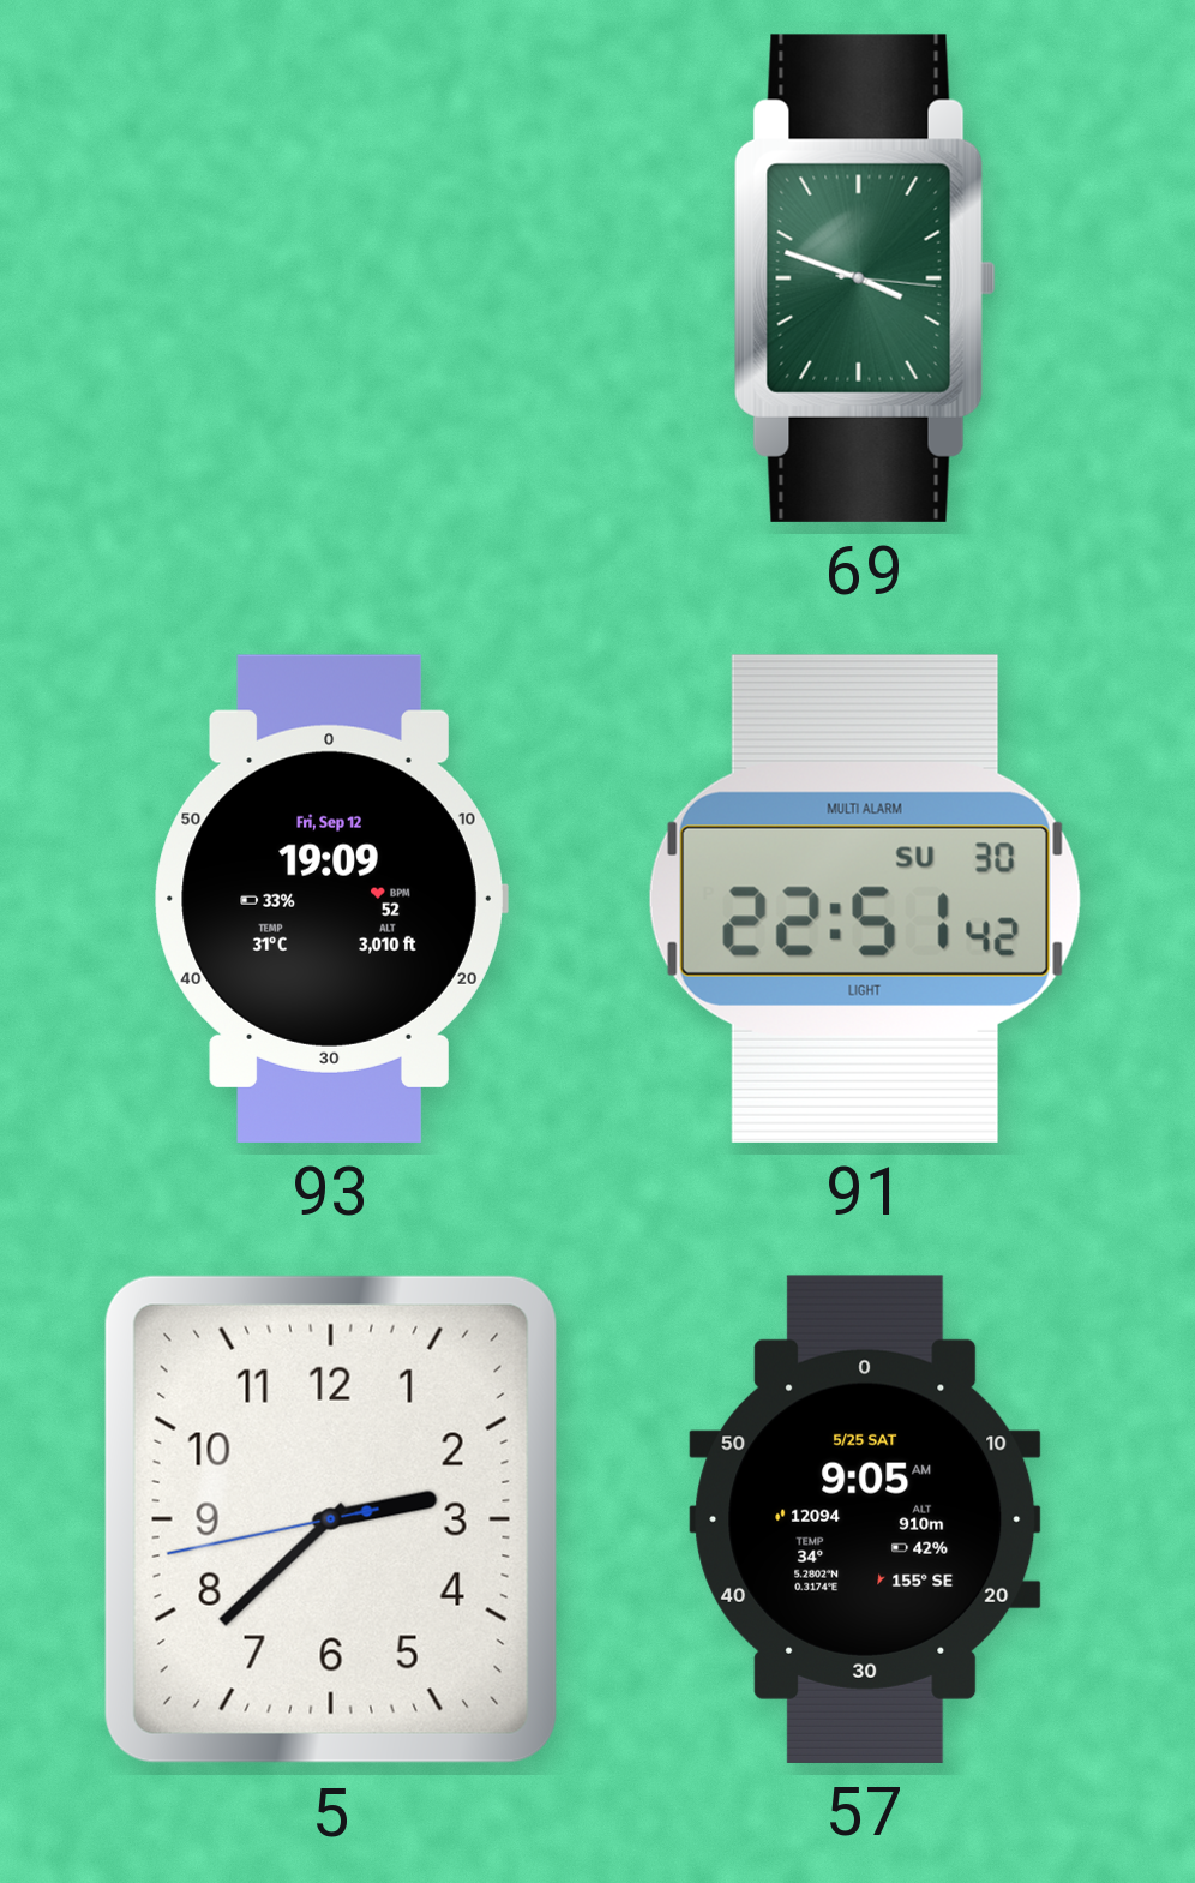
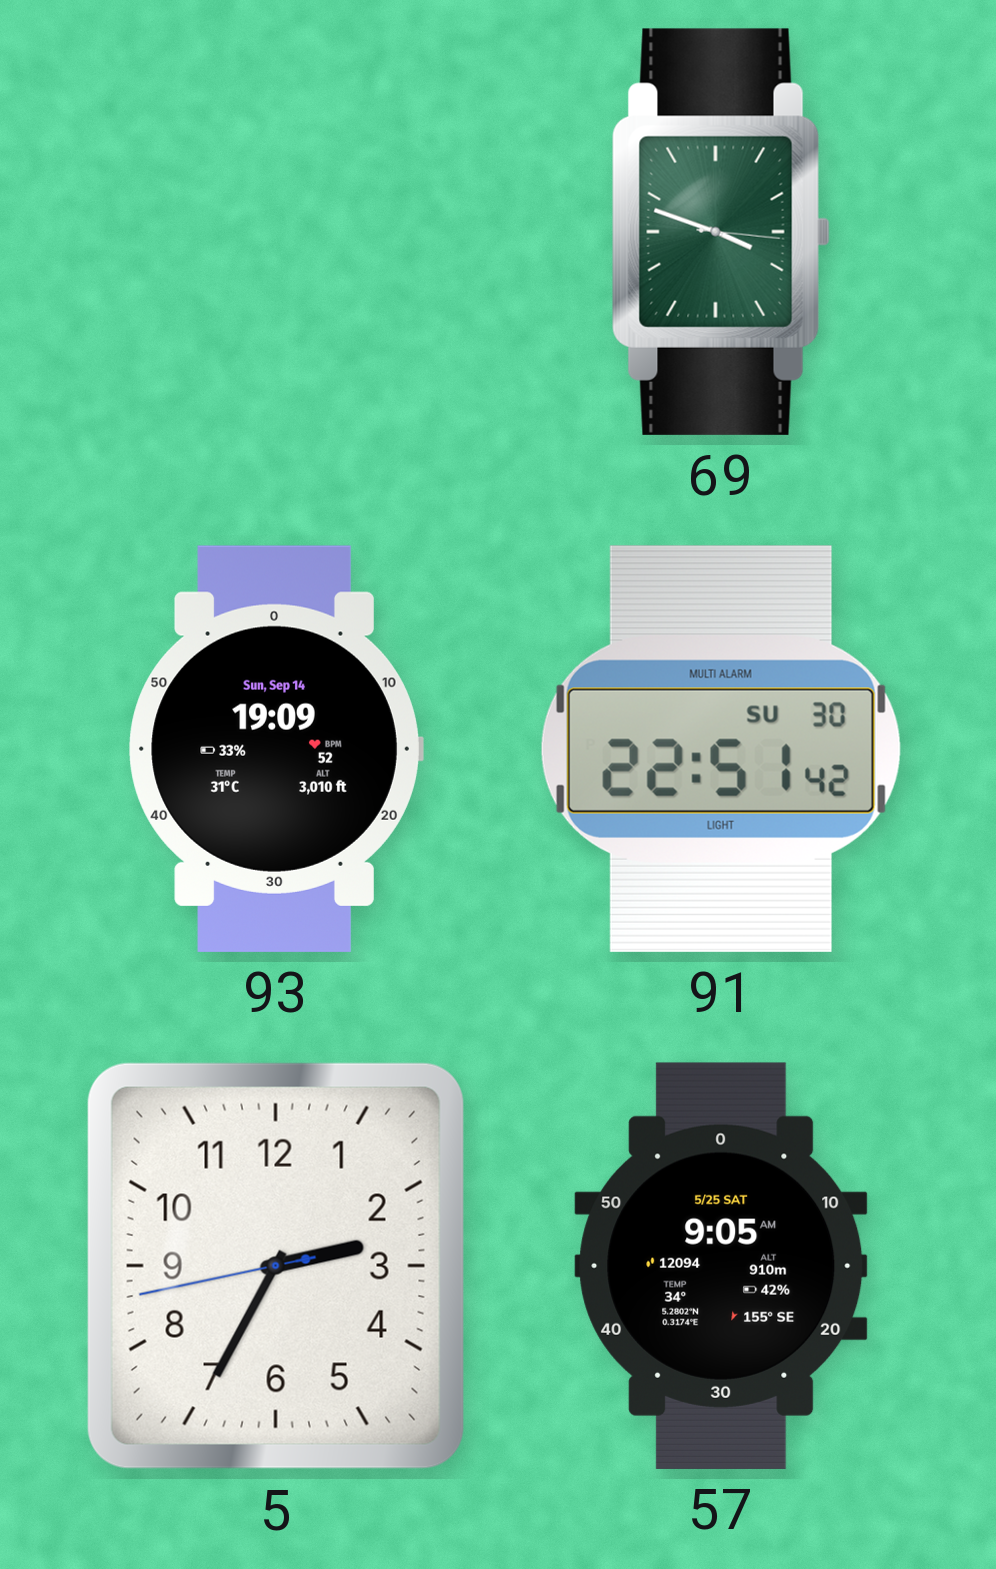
93 date: Fri, Sep 12 -> Sun, Sep 14
5: 2:37 -> 2:34
